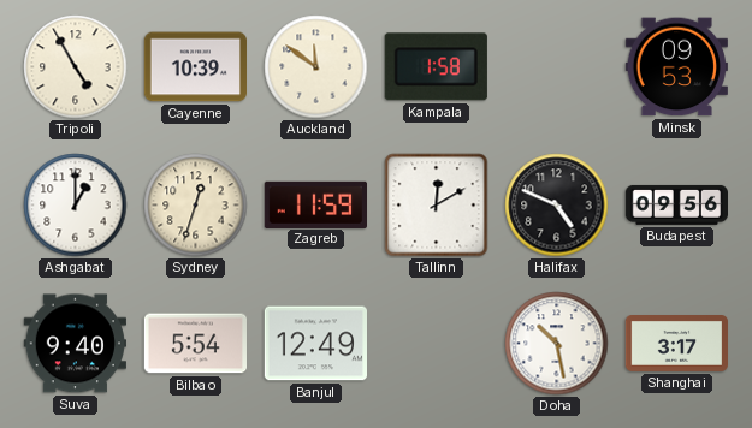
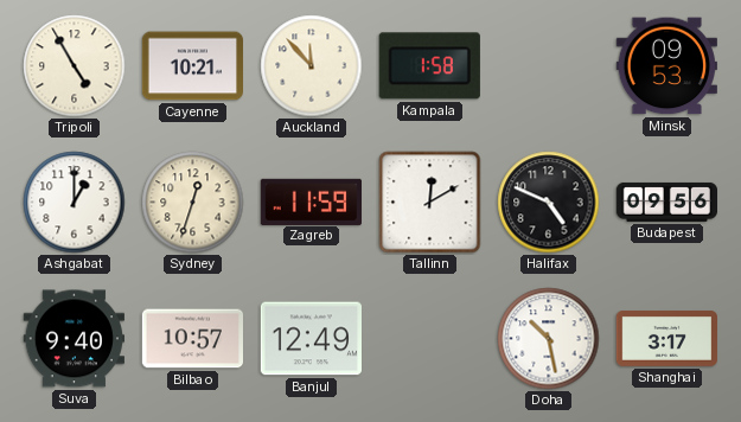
Cayenne: 10:39 -> 10:21
Auckland: 11:51 -> 11:53
Bilbao: 5:54 -> 10:57
